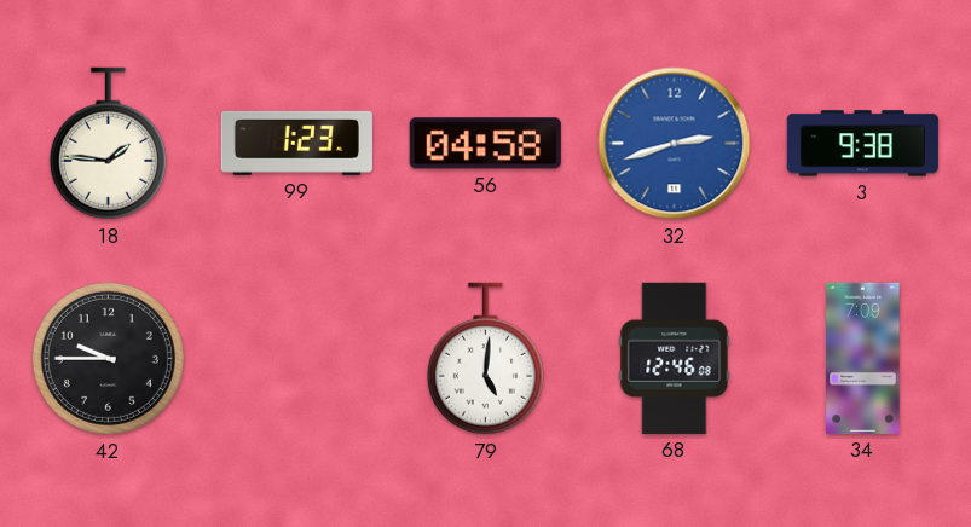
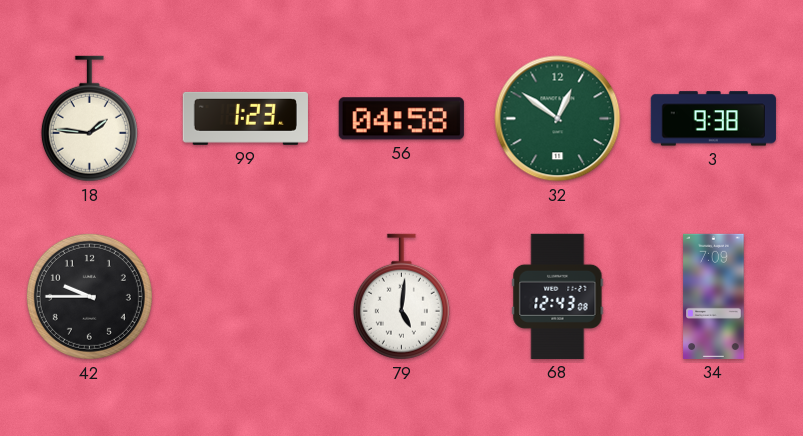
32: 2:42 -> 12:51
32 dial: blue -> green
68: 12:46 -> 12:43
